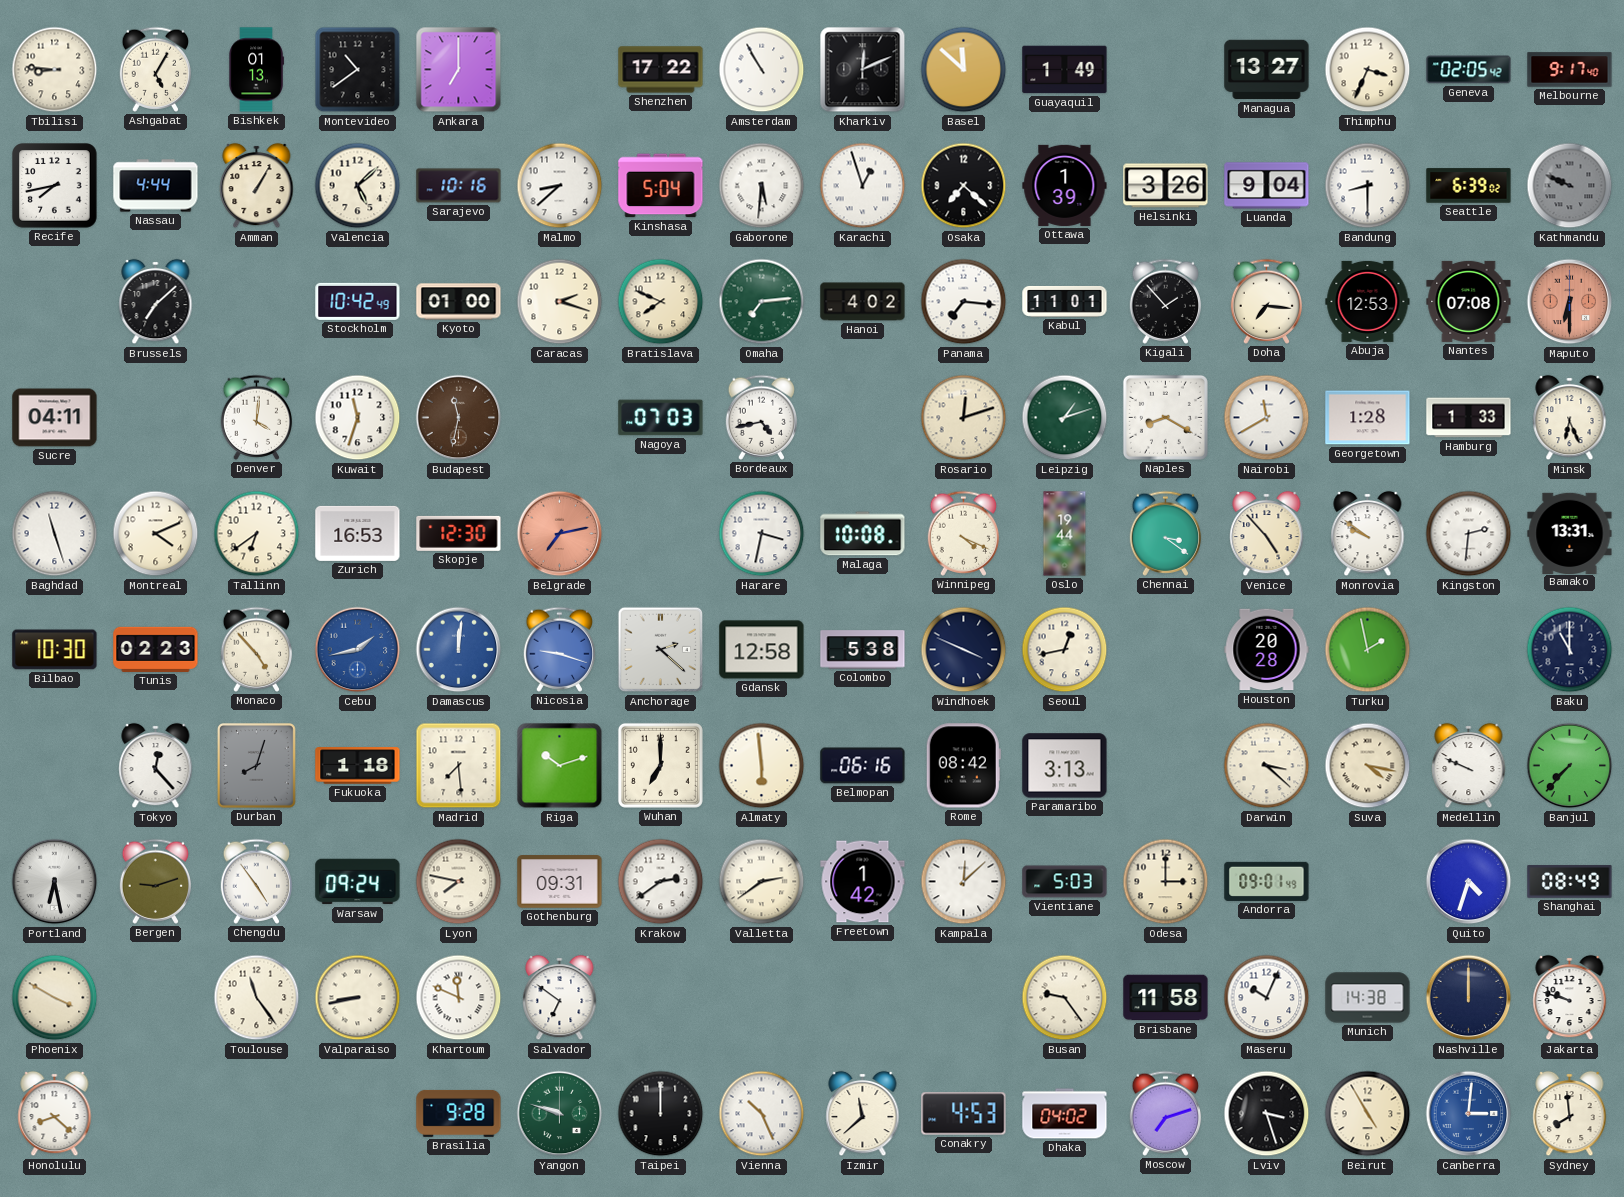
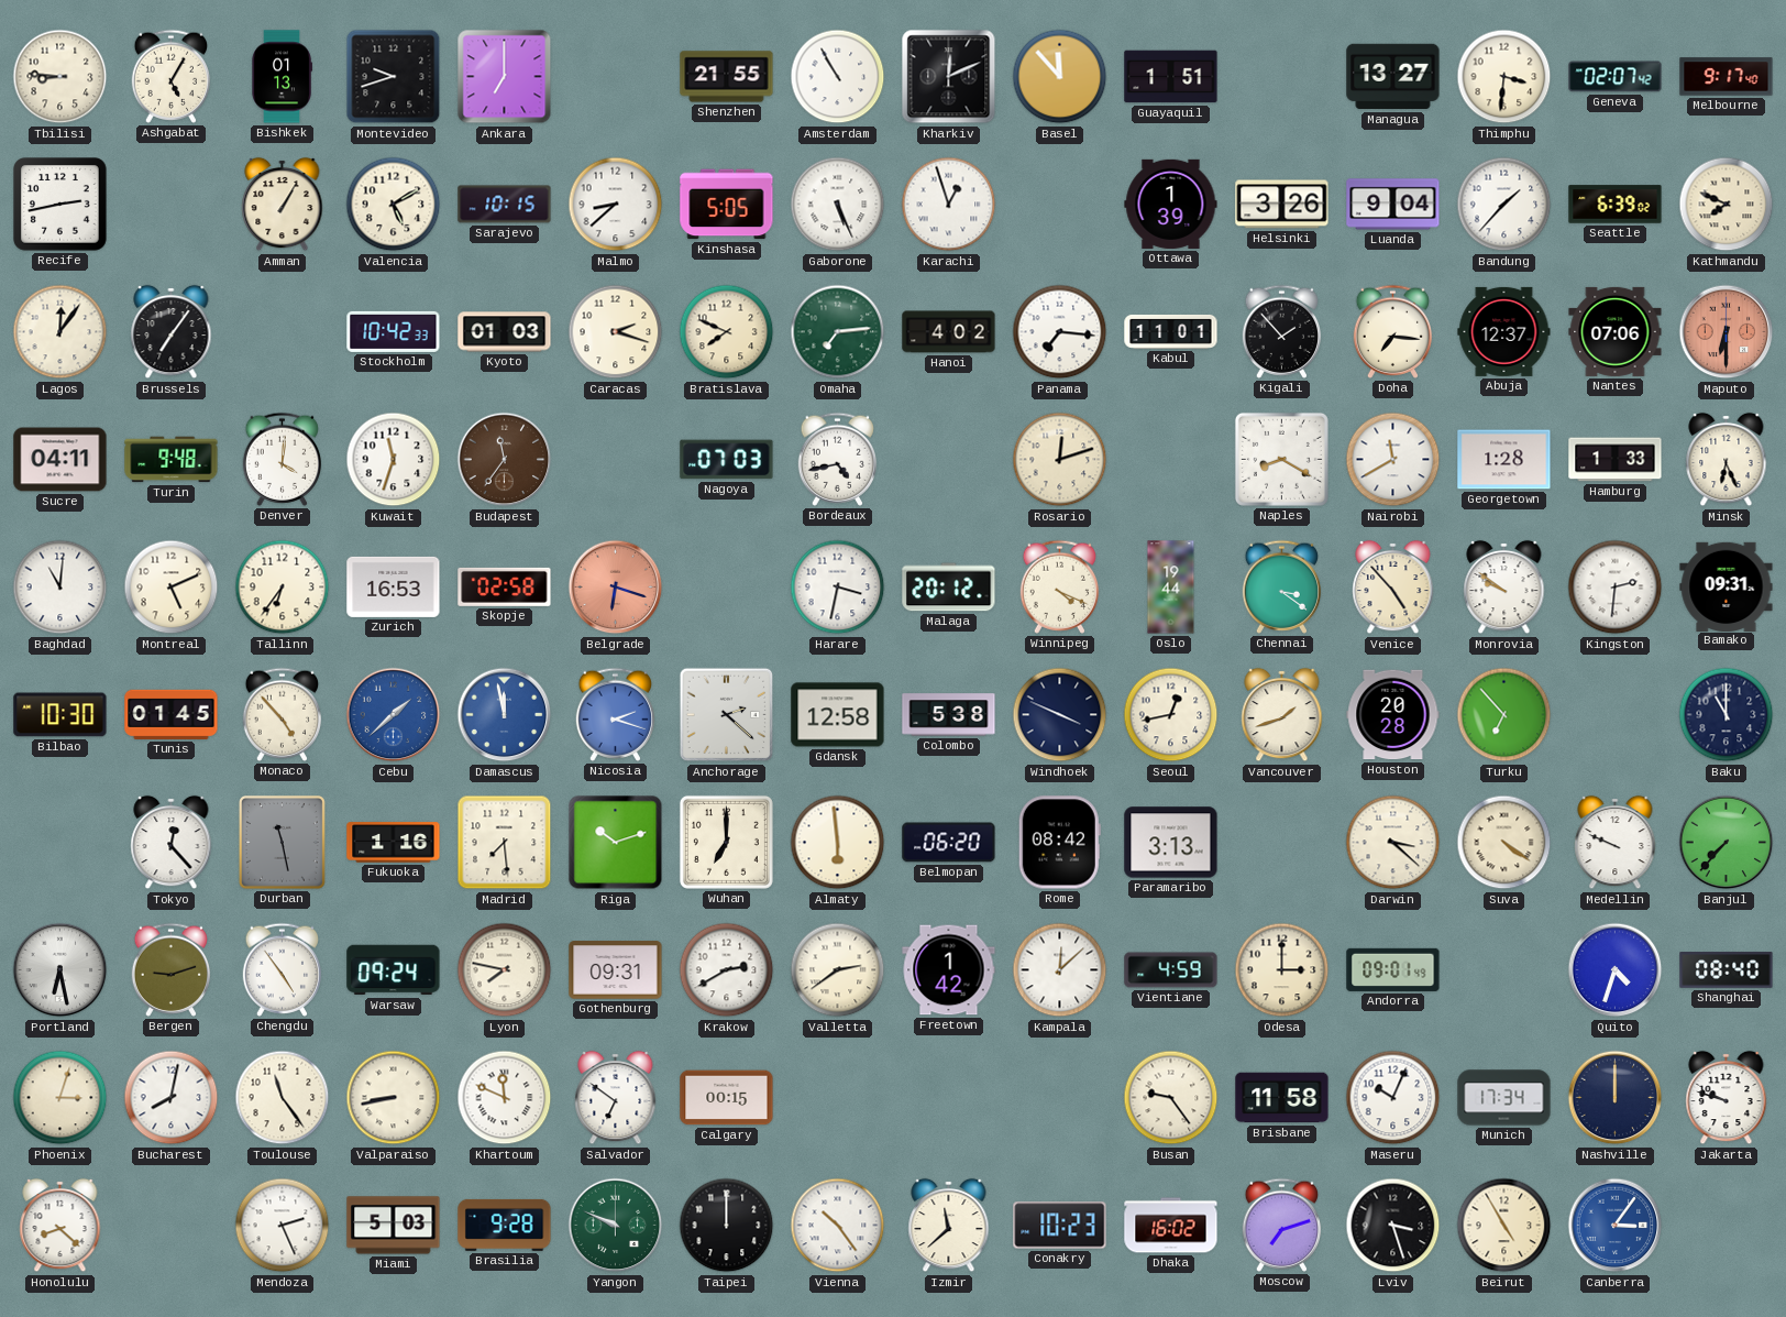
Montevideo: 10:39 -> 9:42
Shenzhen: 17:22 -> 21:55
Basel: 11:52 -> 11:53
Guayaquil: 1:49 -> 1:51
Thimphu: 3:34 -> 3:31
Geneva: 02:05 -> 02:07
Recife: 7:43 -> 2:43
Nassau: 4:44 -> none
Valencia: 5:08 -> 5:10
Sarajevo: 10:16 -> 10:15
Kinshasa: 5:04 -> 5:05
Gaborone: 5:31 -> 5:26
Osaka: 7:22 -> none
Bandung: 8:30 -> 1:37
Kathmandu: 9:49 -> 7:49
Kathmandu dial: grey -> cream
Lagos: none -> 12:06
Brussels: 7:08 -> 7:06
Stockholm: 10:42:49 -> 10:42:33
Kyoto: 01:00 -> 01:03
Abuja: 12:53 -> 12:37
Nantes: 07:08 -> 07:06
Turin: none -> 9:48
Budapest: 11:32 -> 11:36
Leipzig: 1:12 -> none
Baghdad: 11:27 -> 11:01
Montreal: 4:11 -> 5:11
Tallinn: 6:39 -> 6:36
Skopje: 12:30 -> 02:58
Belgrade: 7:13 -> 6:18
Malaga: 10:08 -> 20:12
Bamako: 13:31 -> 09:31
Tunis: 02:23 -> 01:45
Cebu: 1:43 -> 1:38
Damascus: 12:01 -> 11:58
Nicosia: 9:18 -> 2:18
Vancouver: none -> 1:42
Turku: 1:58 -> 6:53
Durban: 8:03 -> 11:28
Fukuoka: 1:18 -> 1:16
Belmopan: 06:16 -> 06:20
Suva: 4:17 -> 4:21
Krakow: 2:39 -> 2:40
Vientiane: 5:03 -> 4:59
Shanghai: 08:49 -> 08:40
Phoenix: 3:50 -> 3:03
Bucharest: none -> 8:02
Calgary: none -> 00:15
Munich: 14:38 -> 17:34
Mendoza: none -> 2:26
Miami: none -> 5:03
Yangon: 9:48 -> 9:49
Vienna: 10:26 -> 10:24
Conakry: 4:53 -> 10:23
Dhaka: 04:02 -> 16:02
Canberra: 3:01 -> 3:06
Sydney: 7:59 -> none
